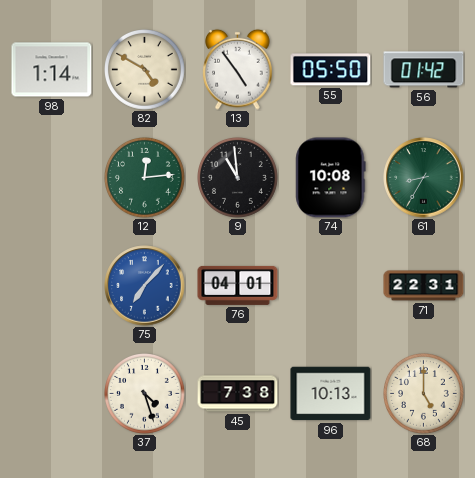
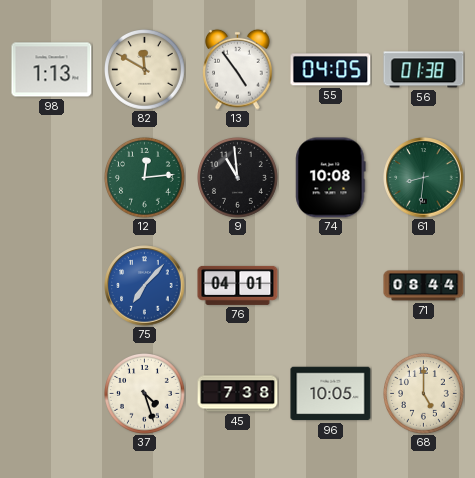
98: 1:14 -> 1:13
82: 4:50 -> 11:50
55: 05:50 -> 04:05
56: 01:42 -> 01:38
61: 8:35 -> 8:31
71: 22:31 -> 08:44
96: 10:13 -> 10:05
